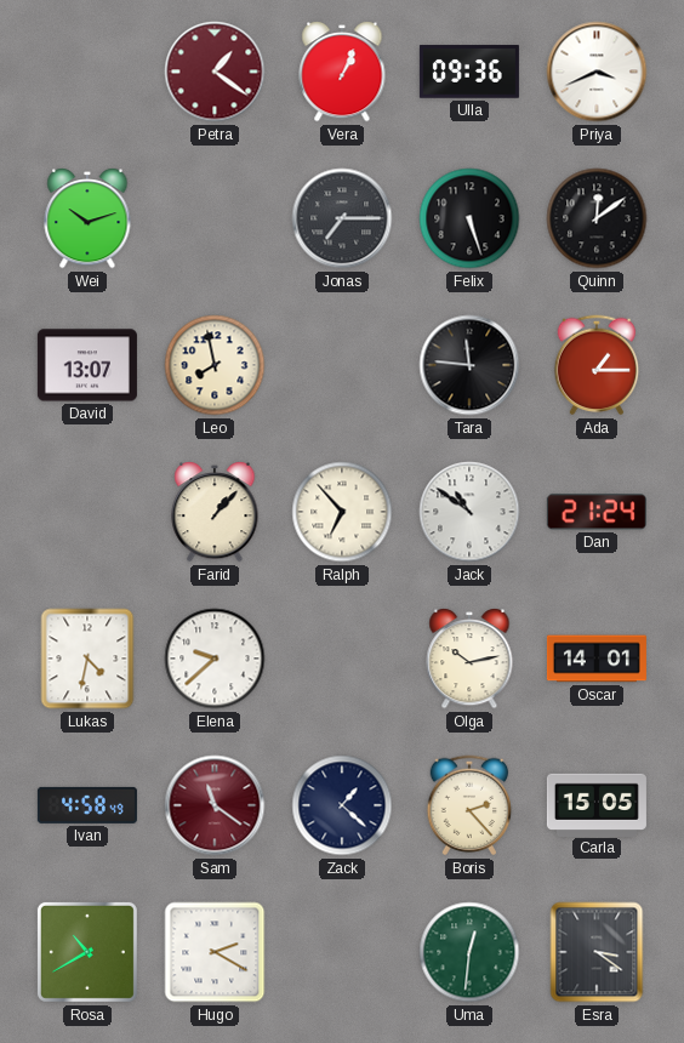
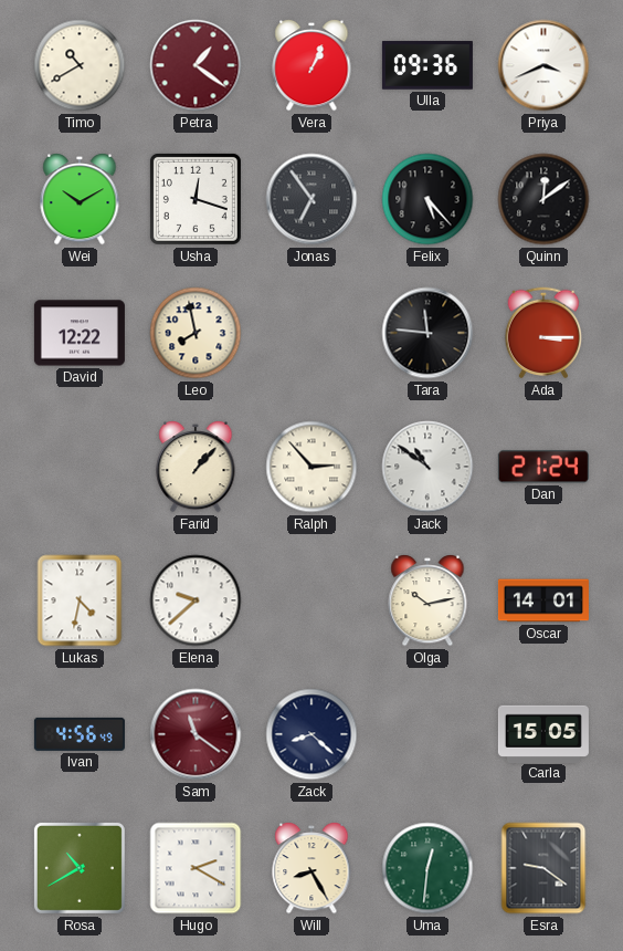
Timo: none -> 10:40
Wei: 10:12 -> 10:10
Usha: none -> 12:18
Jonas: 7:15 -> 6:54
Felix: 5:27 -> 5:23
David: 13:07 -> 12:22
Ada: 1:15 -> 3:15
Ralph: 6:53 -> 2:53
Ivan: 4:58 -> 4:56
Zack: 1:22 -> 8:22
Boris: 2:23 -> none
Will: none -> 8:25
Esra: 3:21 -> 9:21
